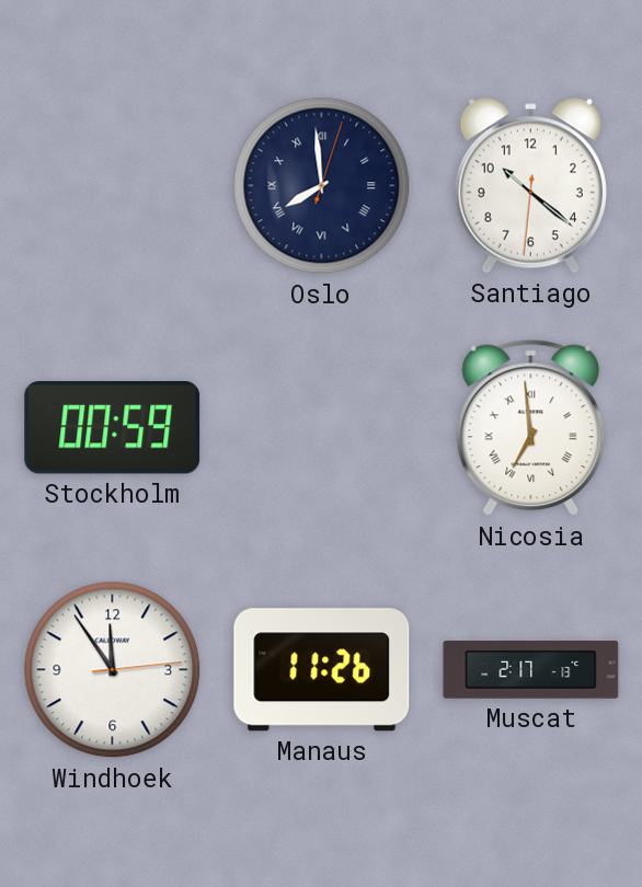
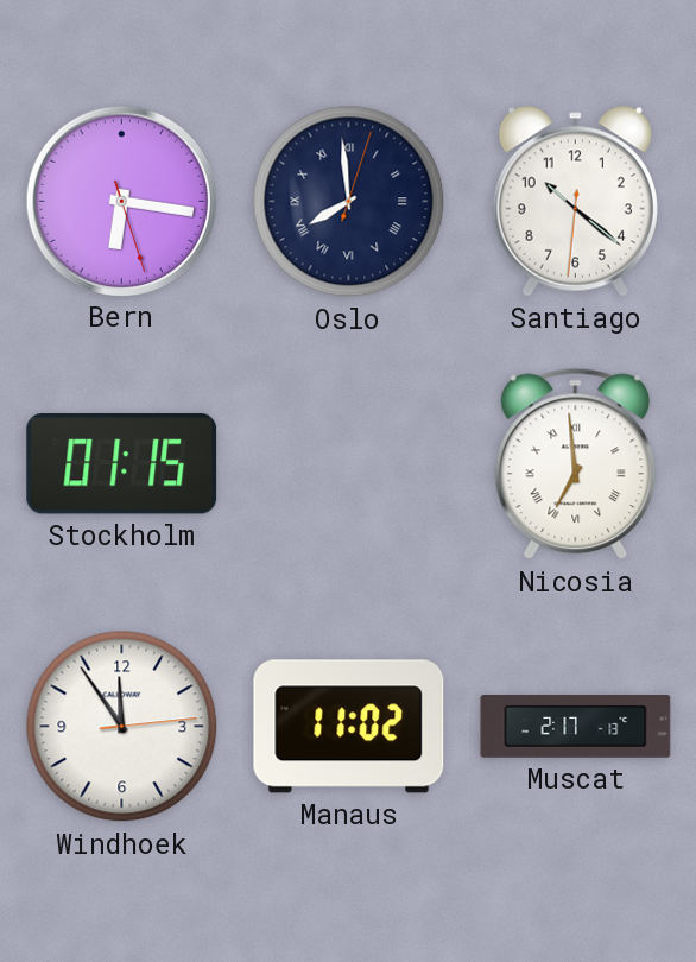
Bern: none -> 6:16
Stockholm: 00:59 -> 01:15
Manaus: 11:26 -> 11:02
